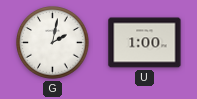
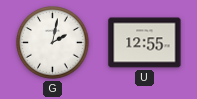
U: 1:00 -> 12:55
